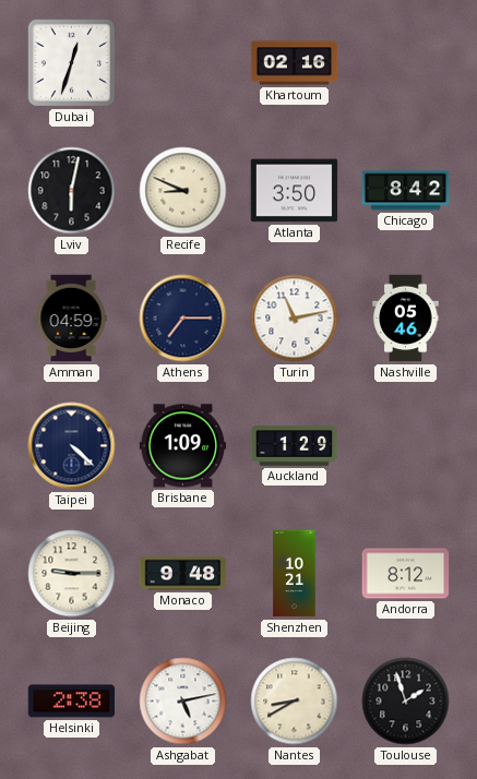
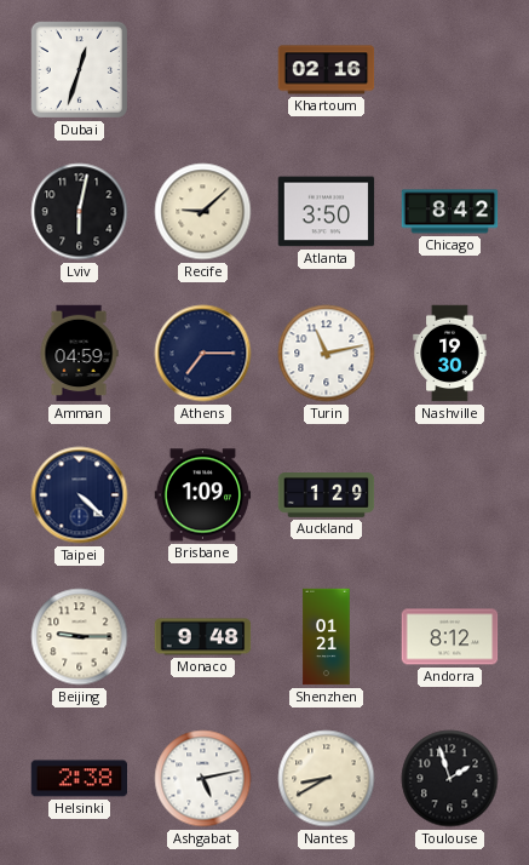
Recife: 8:49 -> 9:08
Nashville: 05:46 -> 19:30
Shenzhen: 10:21 -> 01:21
